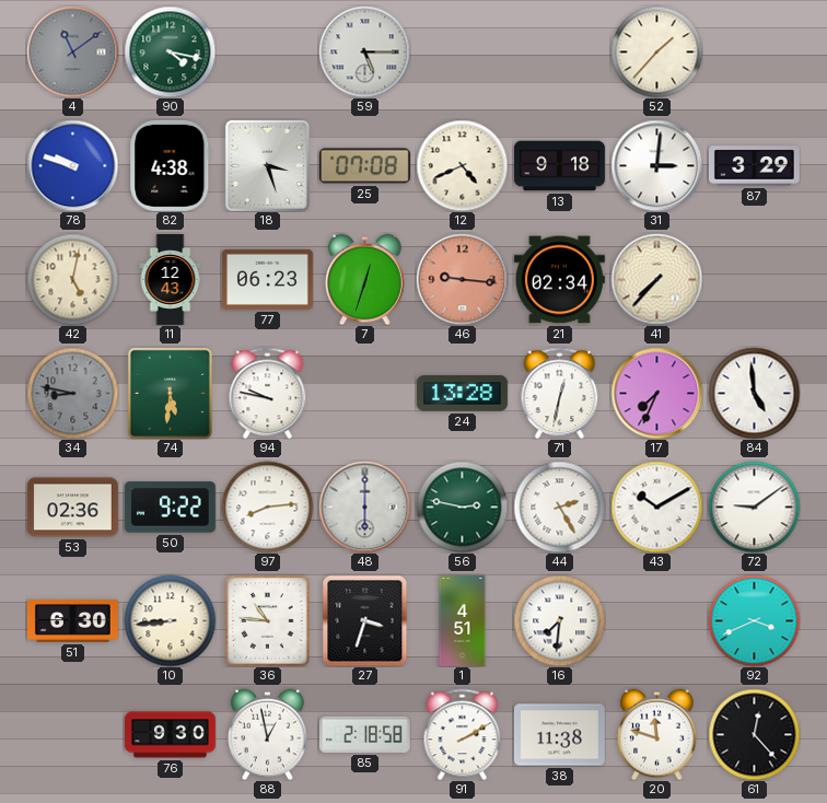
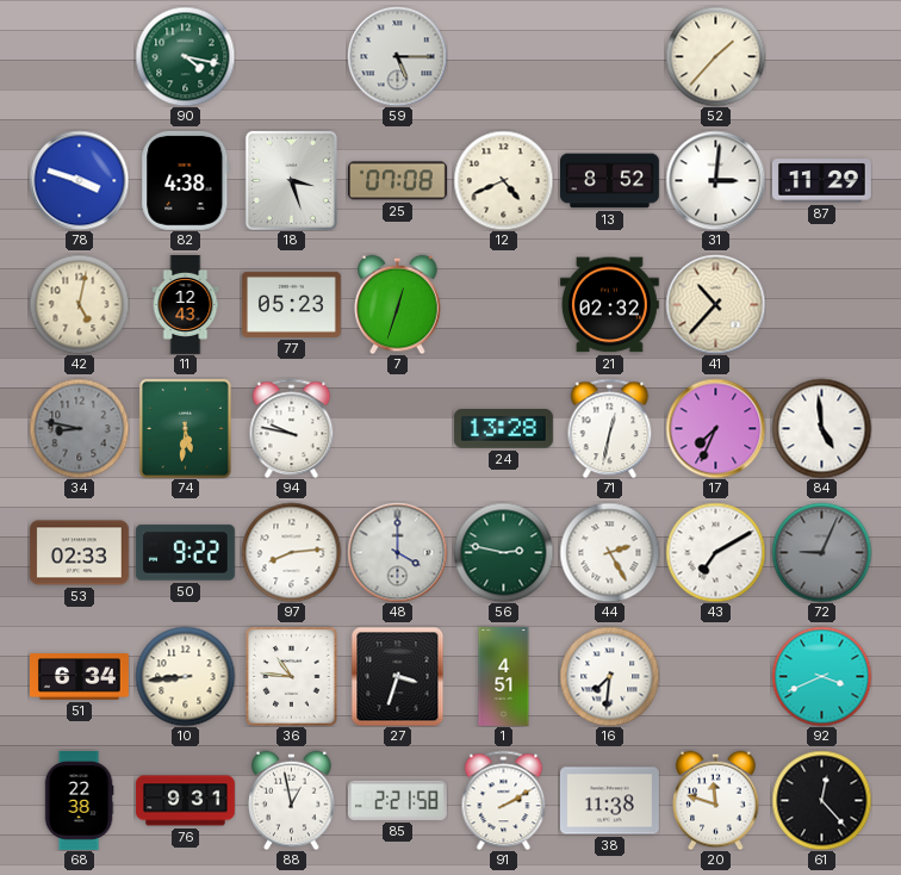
4: 11:09 -> none
78: 9:48 -> 3:48
13: 9:18 -> 8:52
87: 3:29 -> 11:29
77: 06:23 -> 05:23
46: 9:16 -> none
21: 02:34 -> 02:32
41: 7:37 -> 10:37
53: 02:36 -> 02:33
48: 6:00 -> 4:00
43: 10:10 -> 7:10
72: 9:09 -> 9:04
72 dial: white -> grey
51: 6:30 -> 6:34
68: none -> 22:38
76: 9:30 -> 9:31
85: 2:18 -> 2:21
